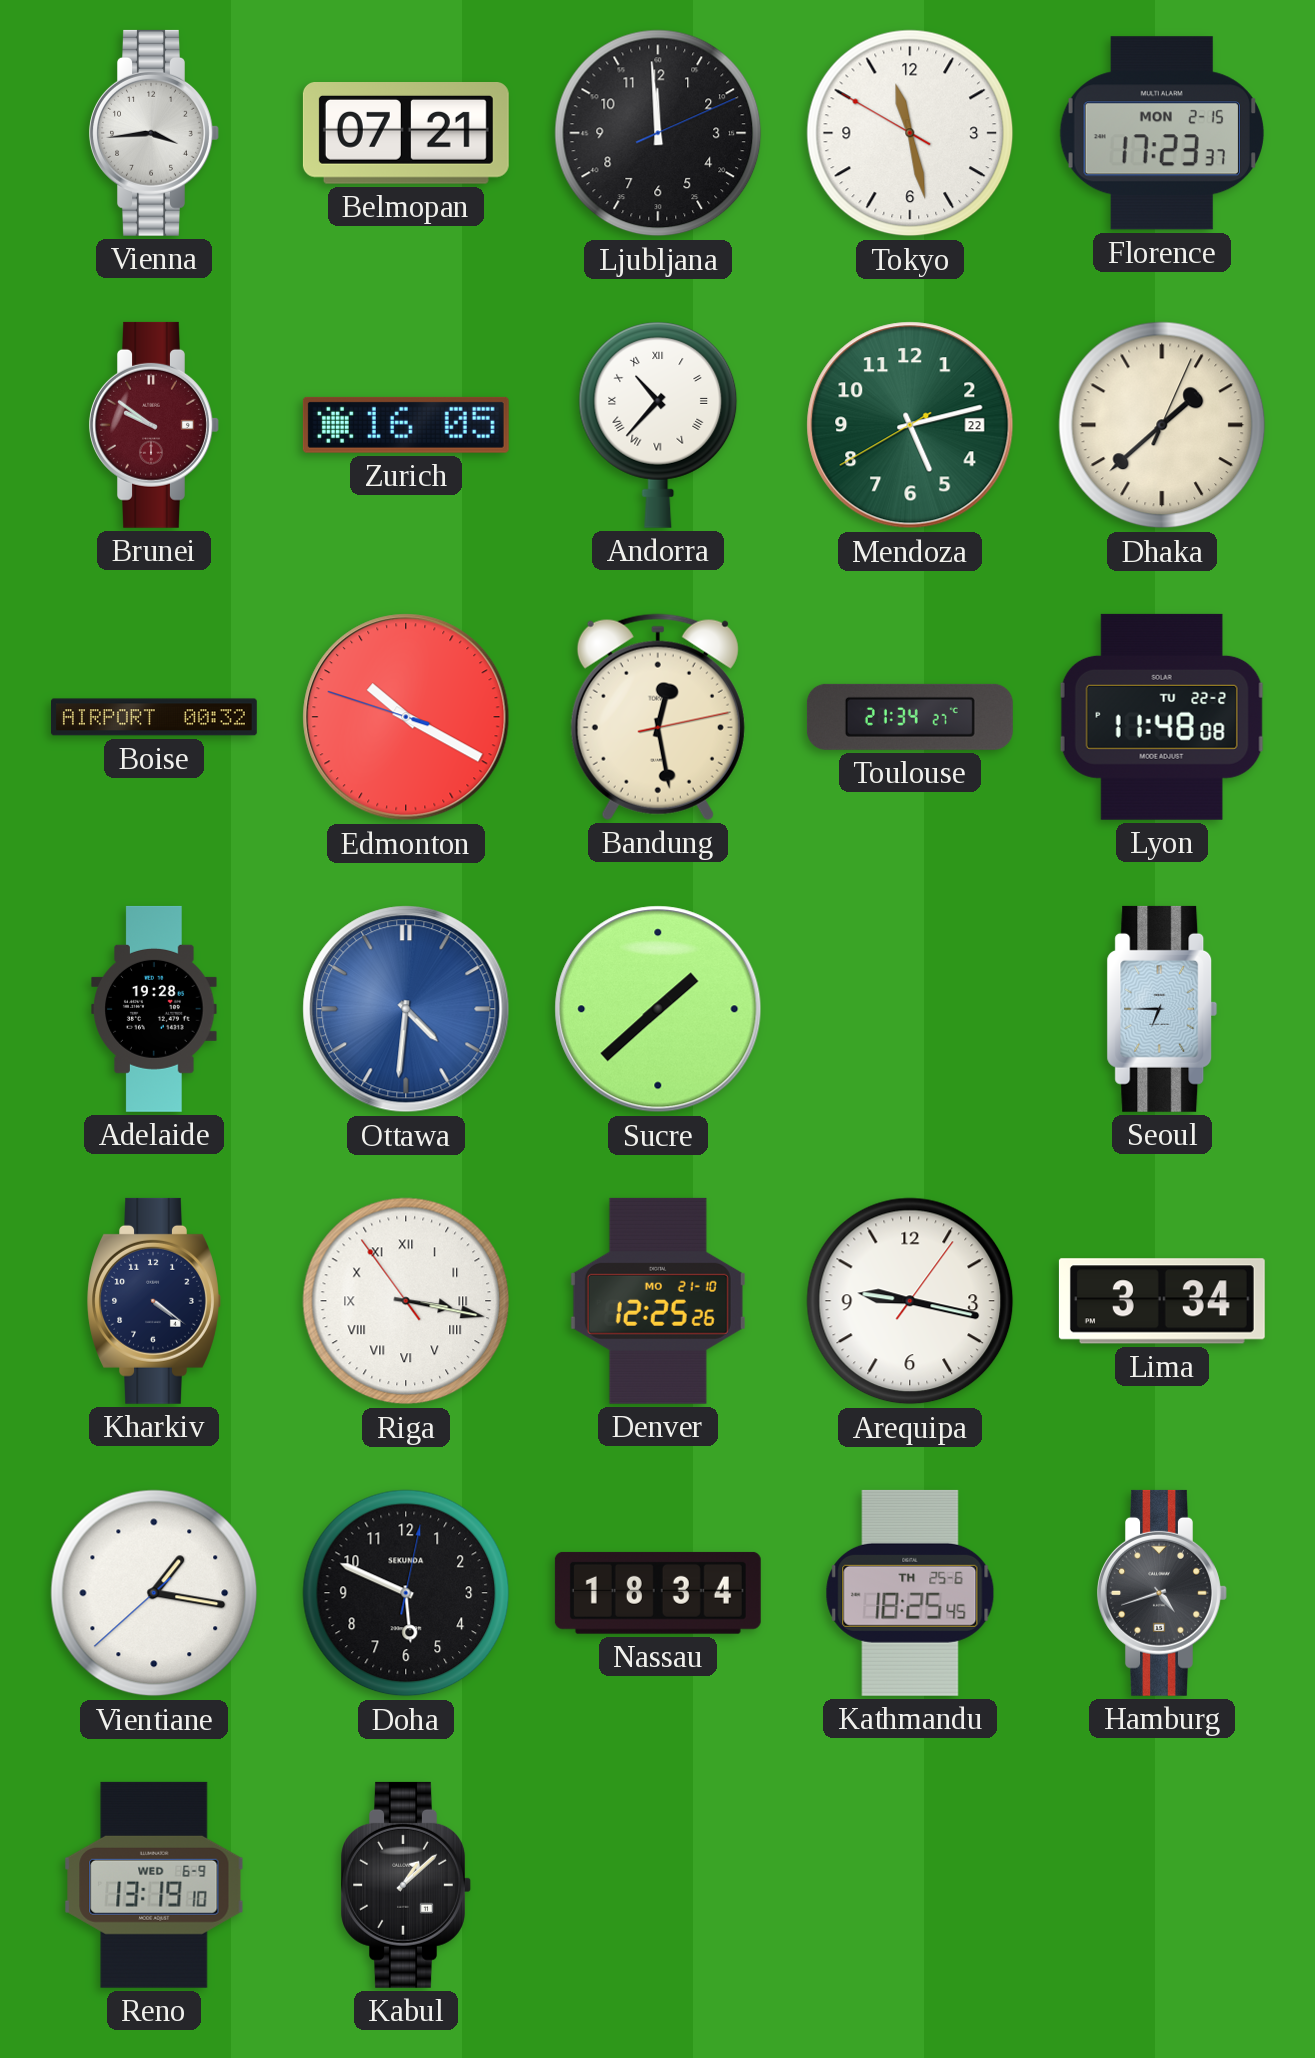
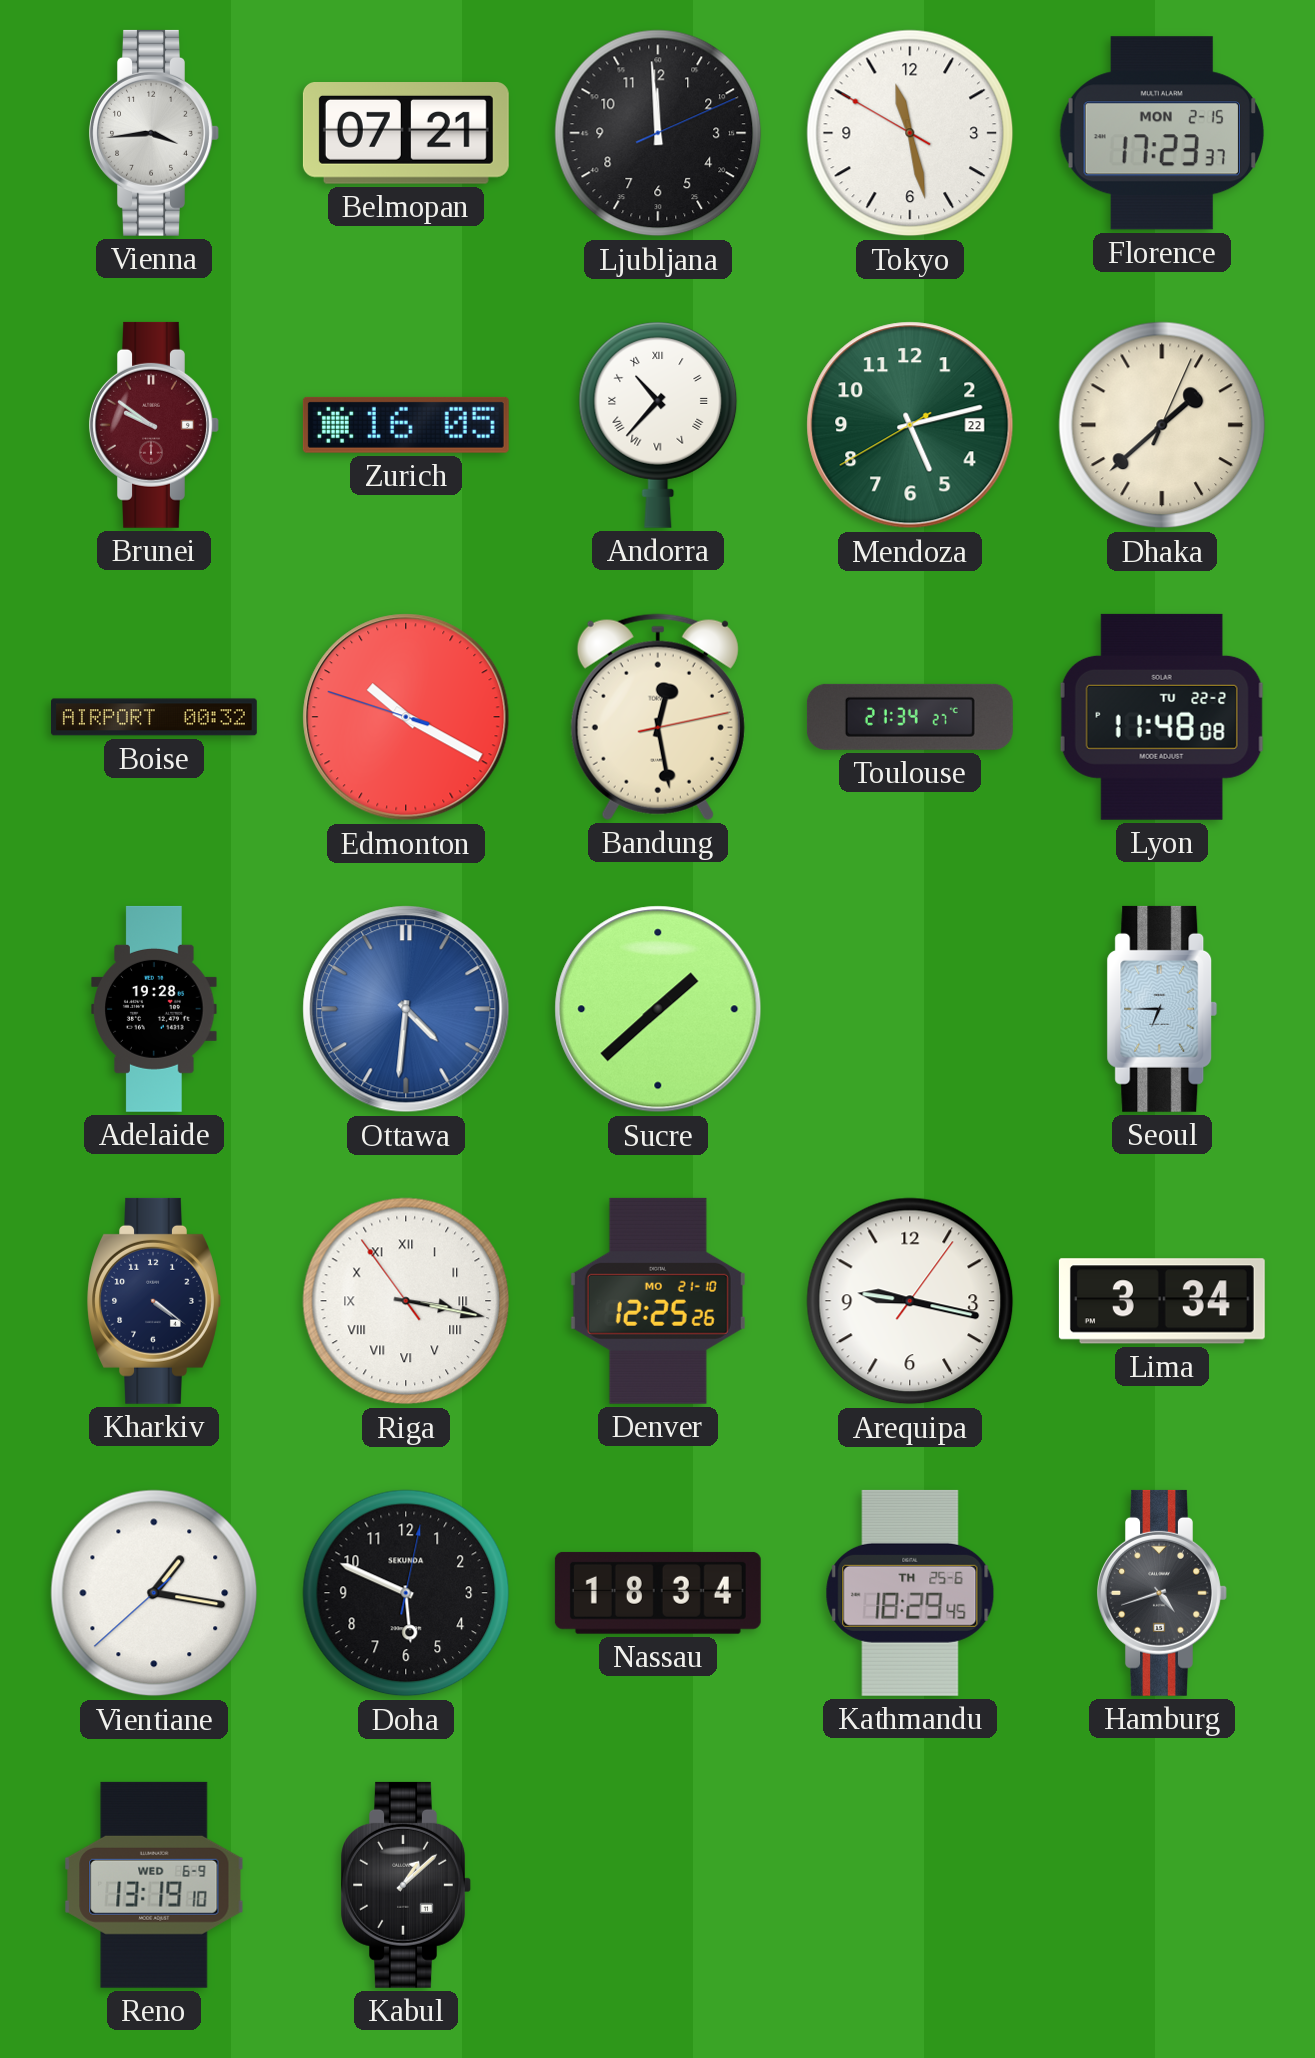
Kathmandu: 18:25 -> 18:29
